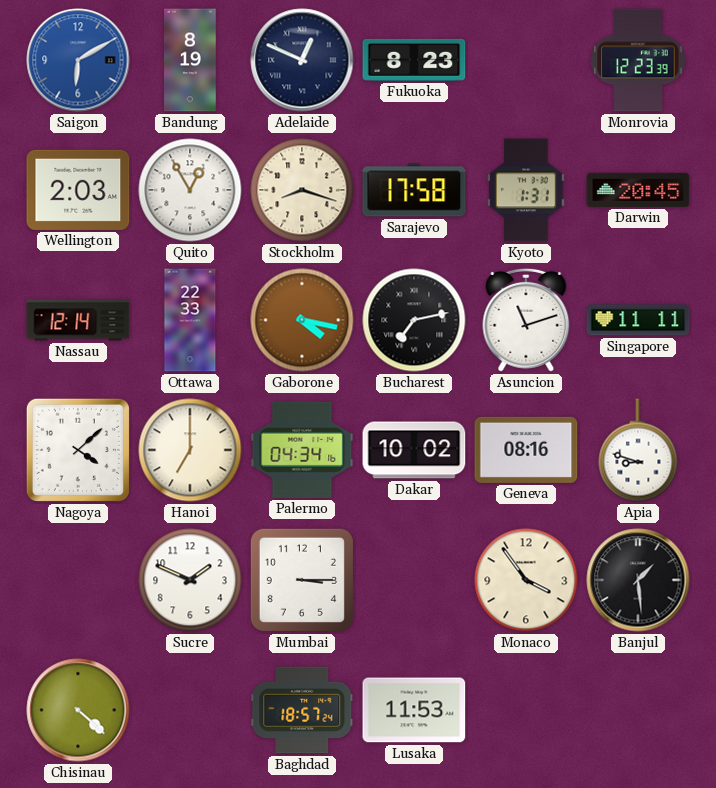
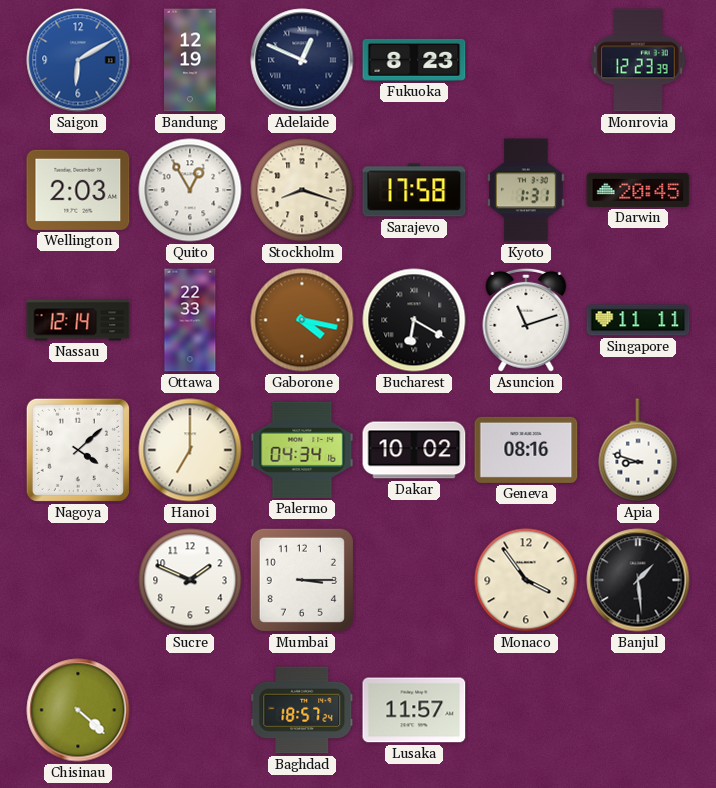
Bandung: 8:19 -> 12:19
Bucharest: 7:13 -> 6:20
Lusaka: 11:53 -> 11:57
